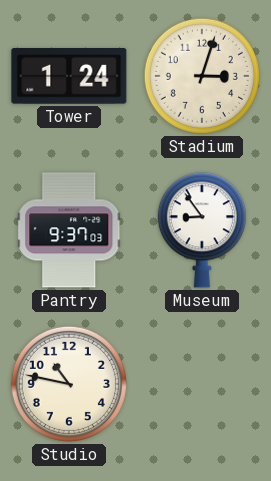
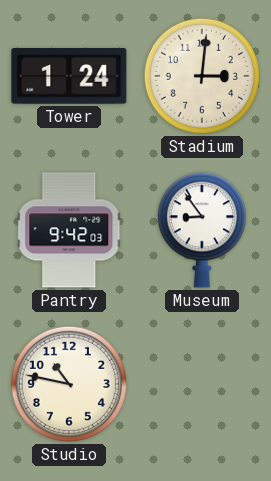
Stadium: 3:03 -> 3:01
Pantry: 9:37 -> 9:42
